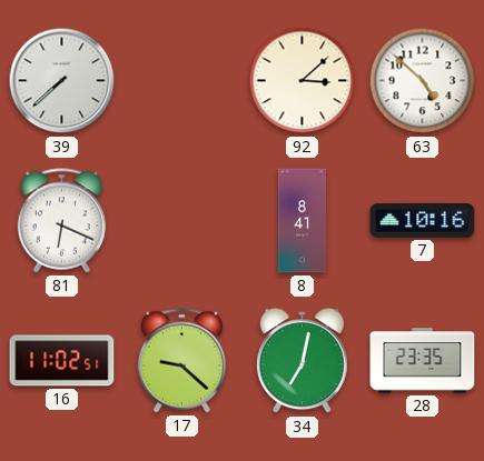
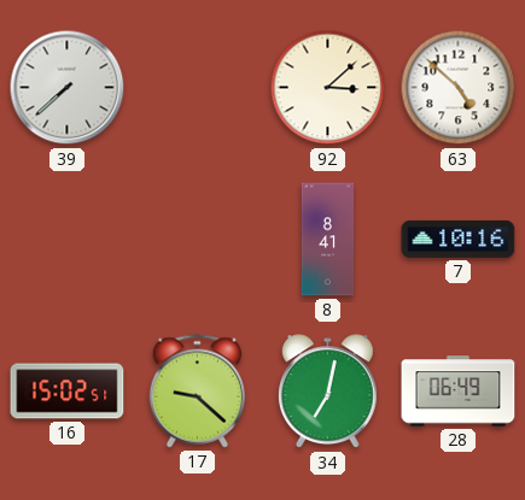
81: 6:19 -> none
16: 11:02 -> 15:02
28: 23:35 -> 06:49
